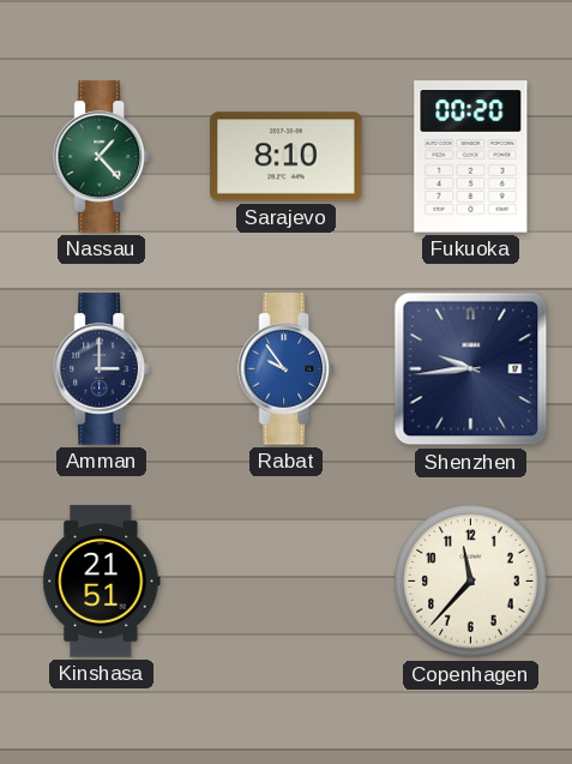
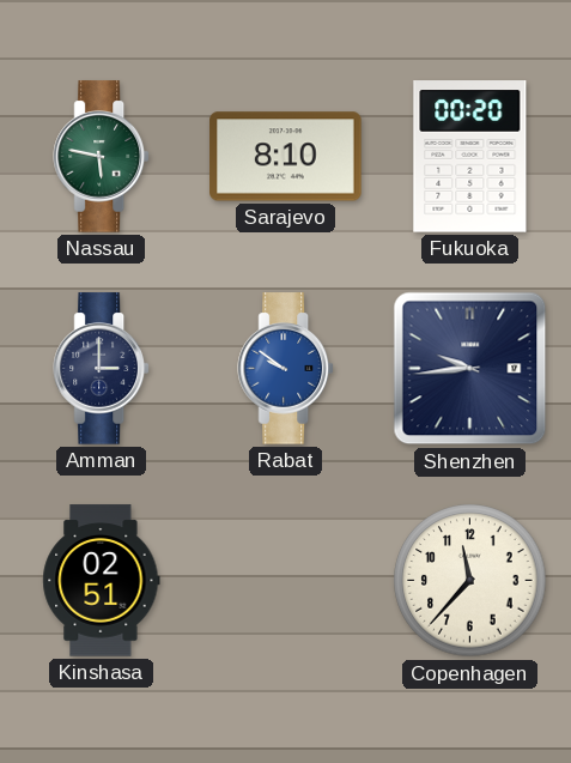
Nassau: 1:23 -> 5:47
Rabat: 9:54 -> 9:51
Kinshasa: 21:51 -> 02:51
